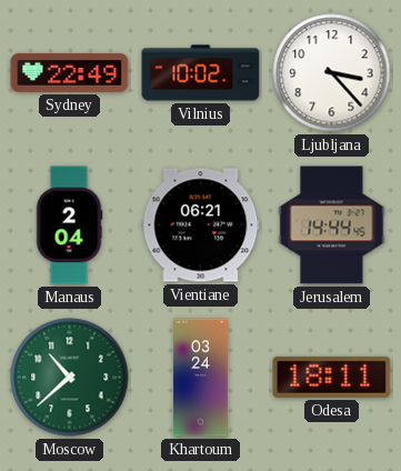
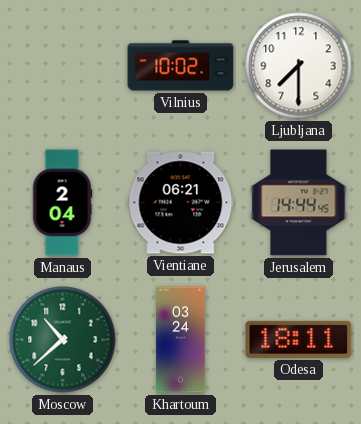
Sydney: 22:49 -> none
Ljubljana: 3:23 -> 7:30
